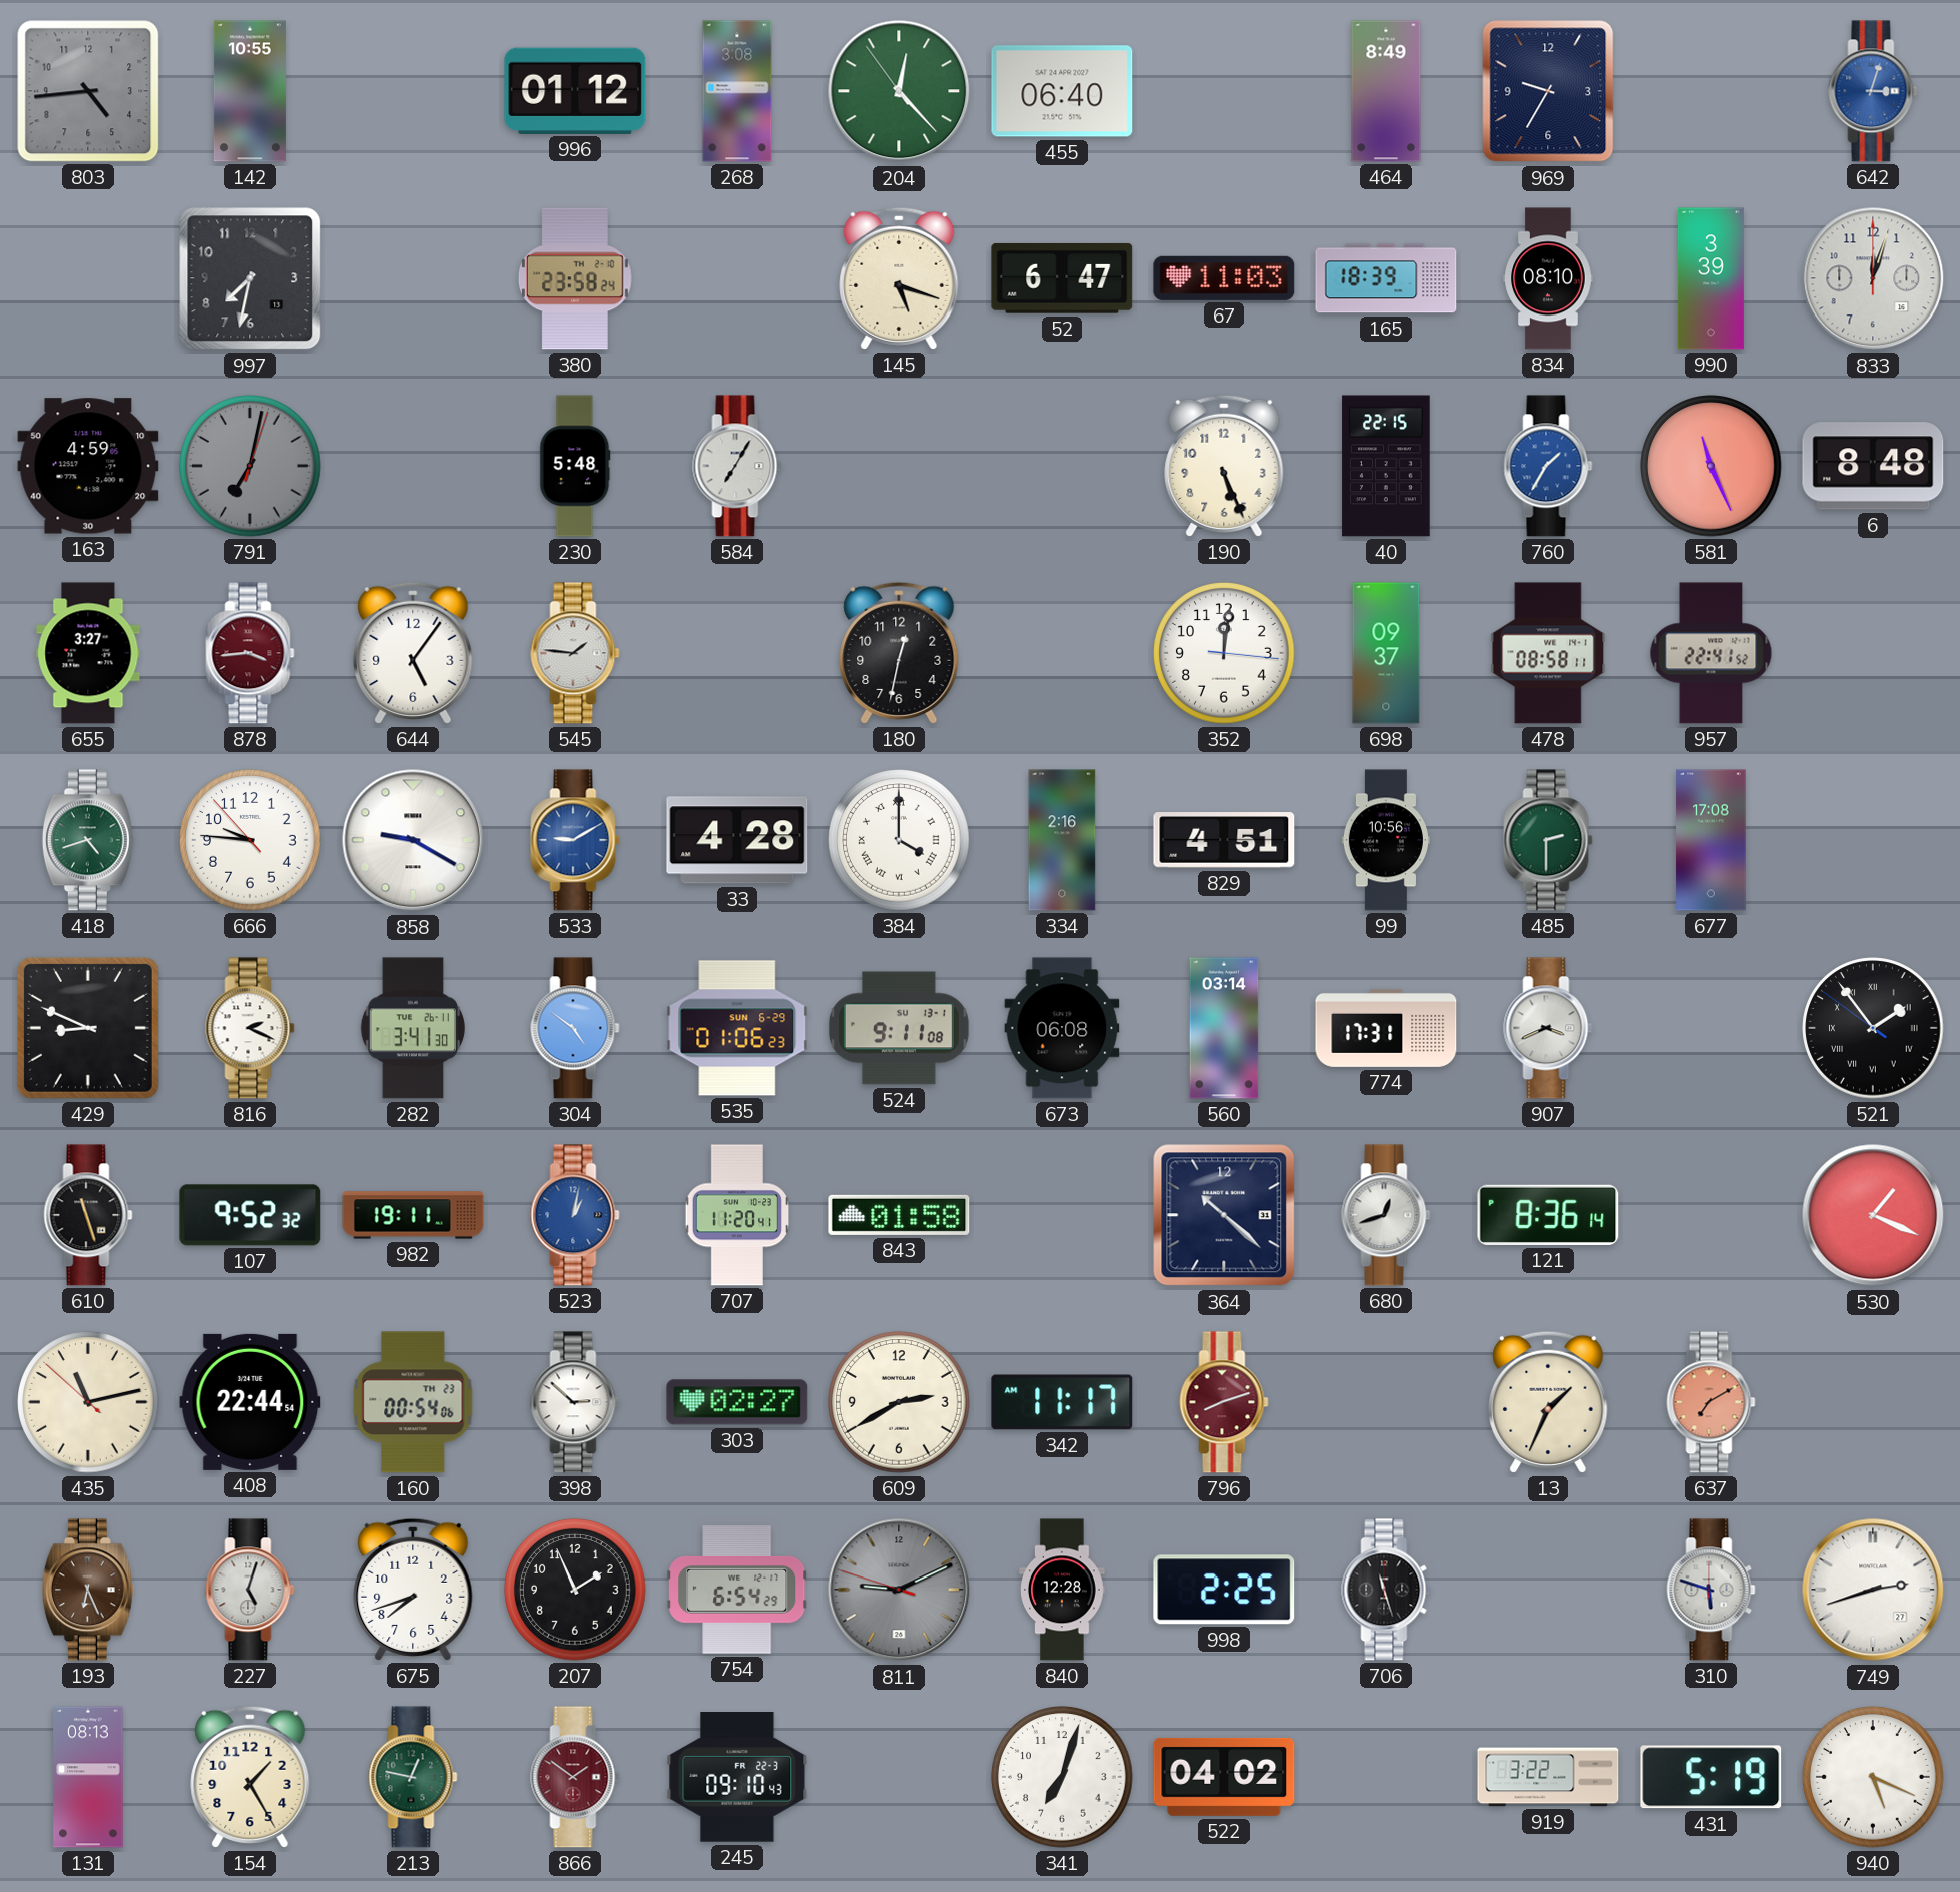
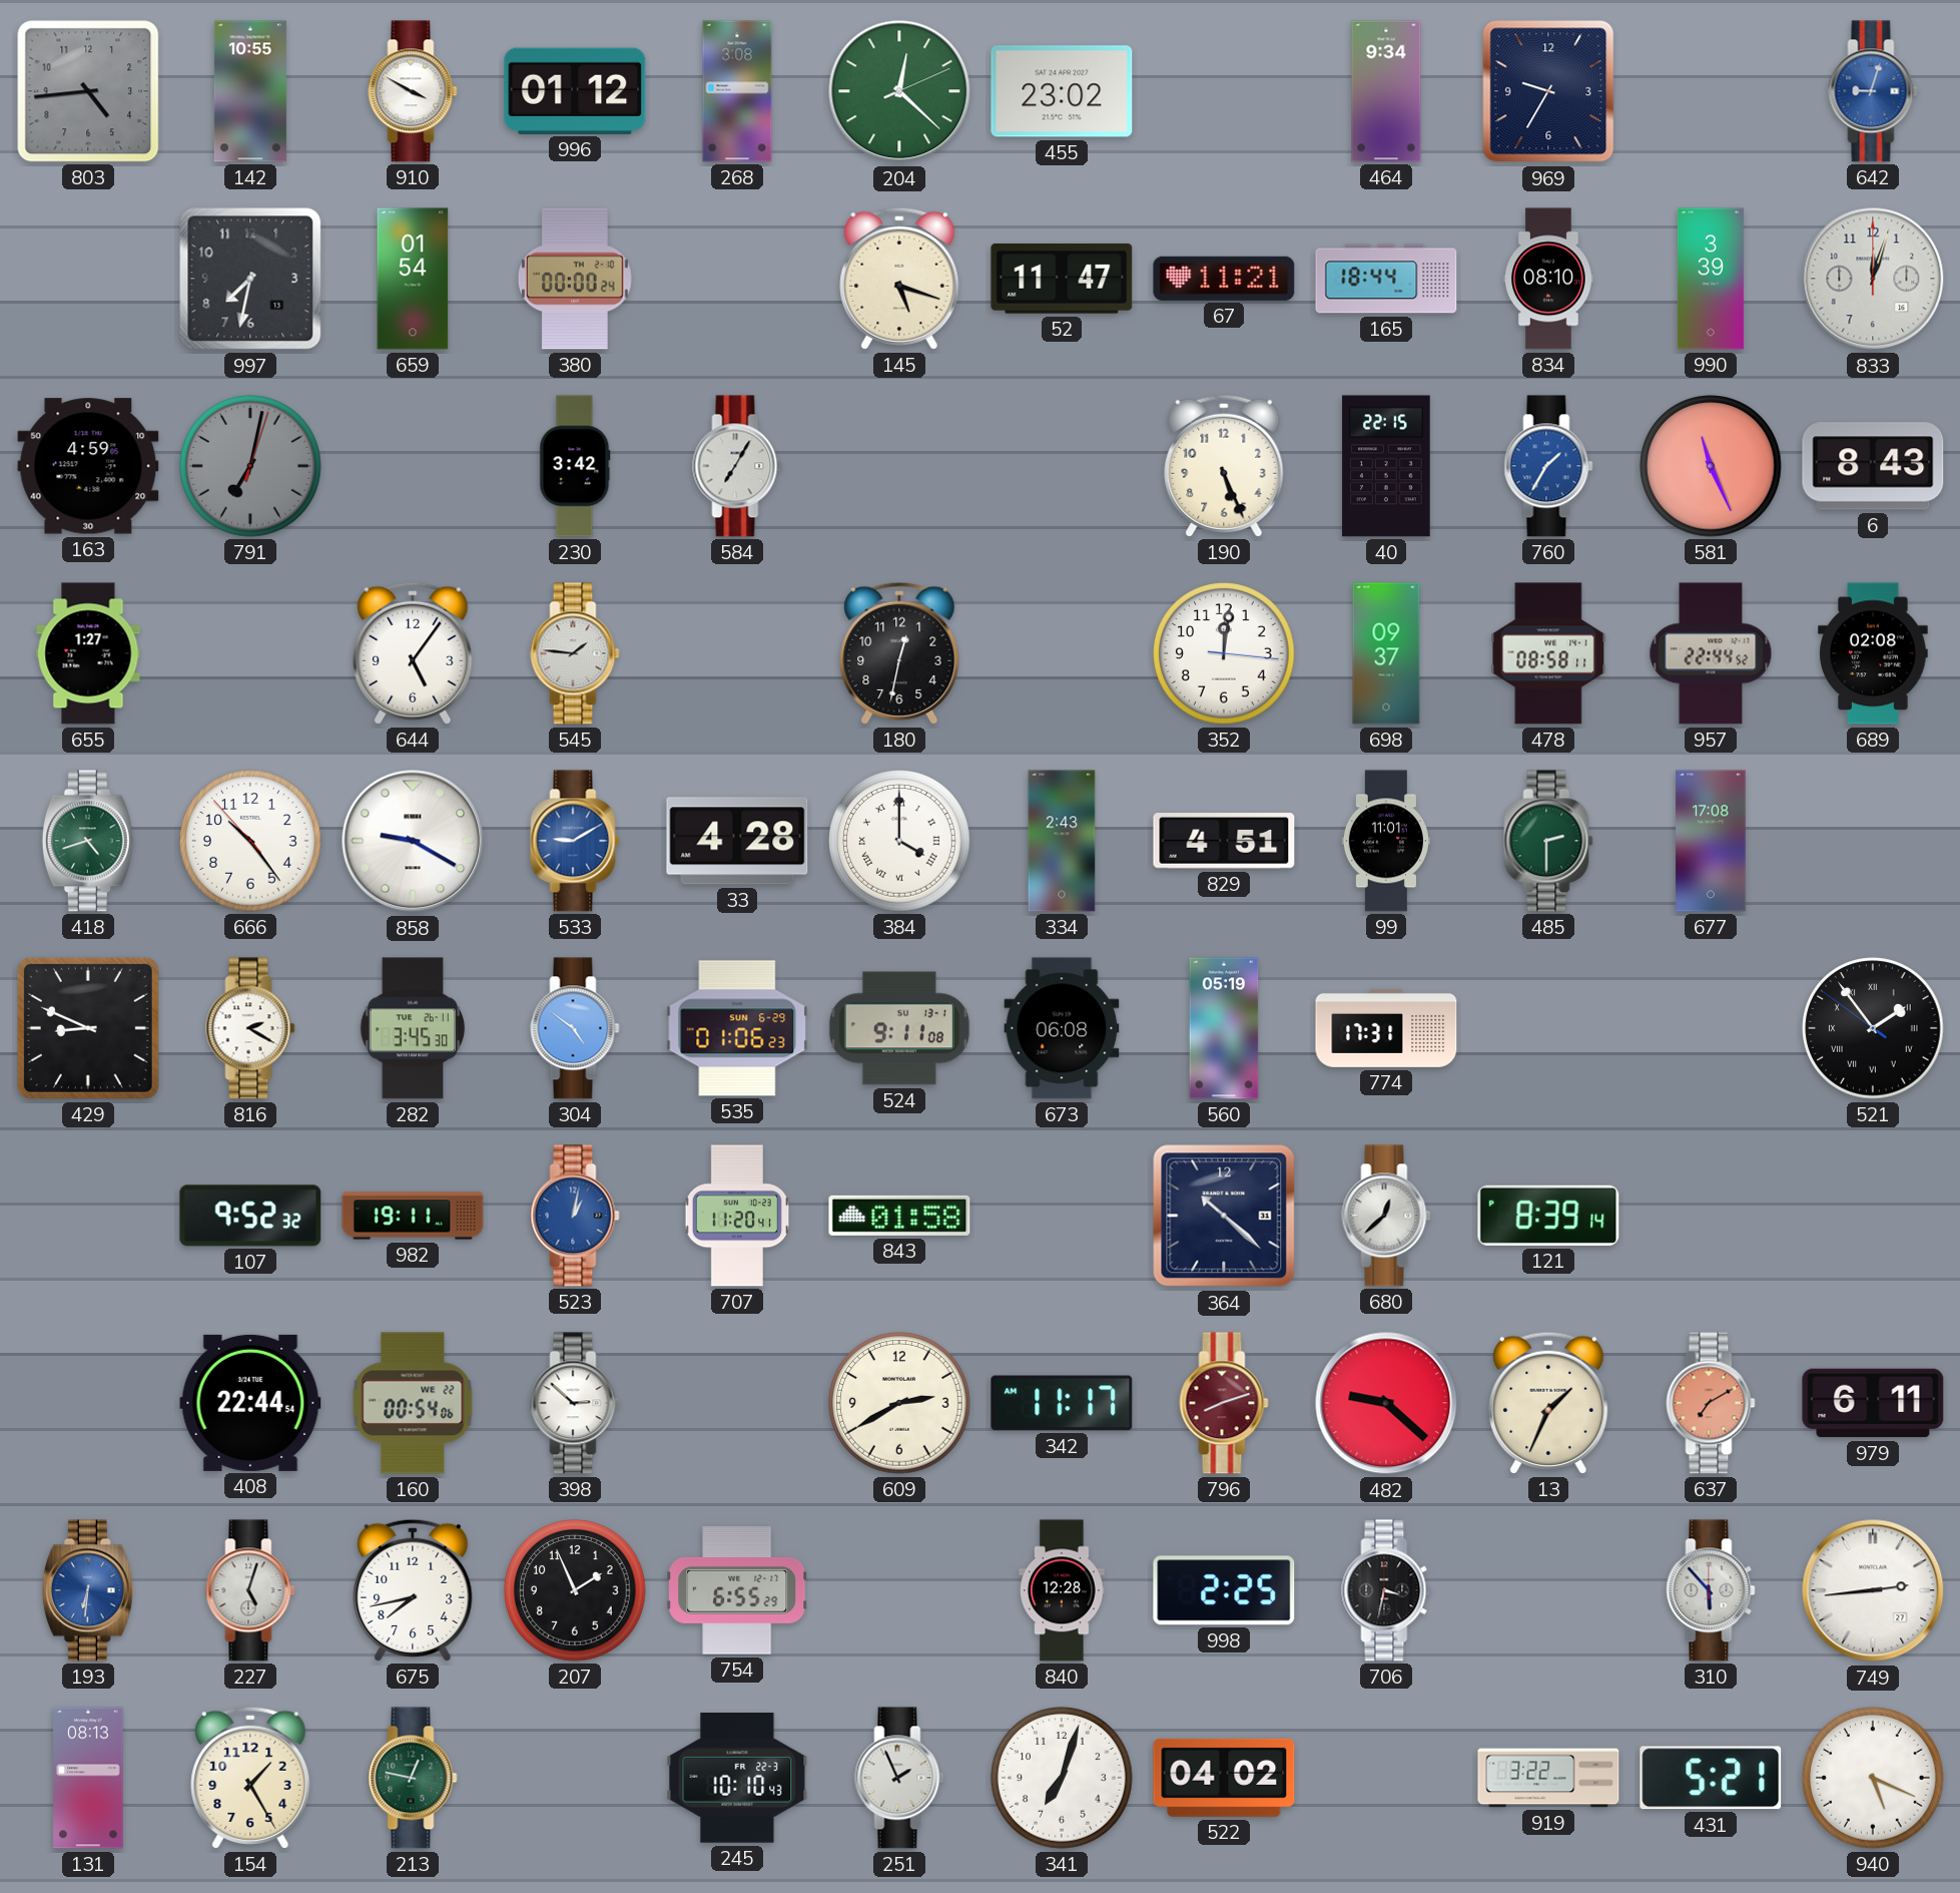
910: none -> 3:50
204: 12:22:54 -> 12:22:11
455: 06:40 -> 23:02
464: 8:49 -> 9:34
642: 3:03 -> 9:03
659: none -> 01:54
380: 23:58 -> 00:00
52: 6:47 -> 11:47
67: 11:03 -> 11:21
165: 18:39 -> 18:44
230: 5:48 -> 3:42
6: 8:48 -> 8:43
655: 3:27 -> 1:27
878: 3:44 -> none
957: 22:41 -> 22:44
689: none -> 02:08
666: 9:45 -> 10:23
334: 2:16 -> 2:43
99: 10:56 -> 11:01
816: 2:19 -> 2:20
282: 3:41 -> 3:45
560: 03:14 -> 05:19
907: 3:41 -> none
610: 11:27 -> none
680: 12:42 -> 12:38
121: 8:36 -> 8:39
530: 1:19 -> none
435: 11:12 -> none
160 date: TH 23 -> WE 22
303: 02:27 -> none
482: none -> 9:22
979: none -> 6:11
193: 6:26 -> 6:31
193 dial: brown -> blue
675: 7:42 -> 7:43
754: 6:54 -> 6:55
811: 9:10 -> none
706: 11:27 -> 3:32
310: 5:48 -> 5:53
749: 2:42 -> 2:44
866: 1:51 -> none
245: 09:10 -> 10:10
251: none -> 1:56
431: 5:19 -> 5:21
